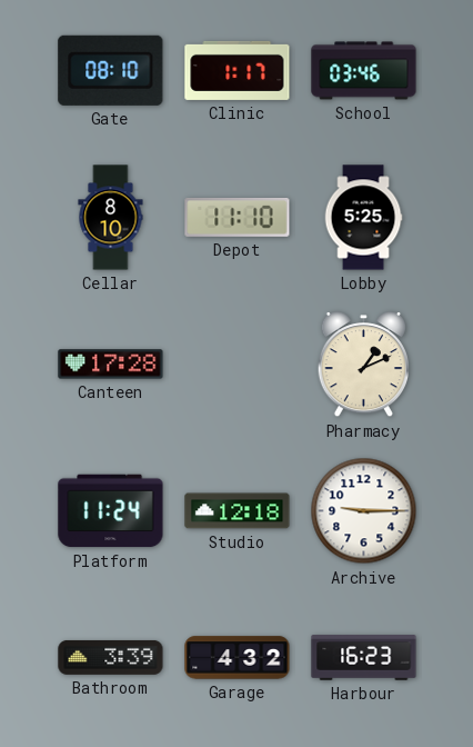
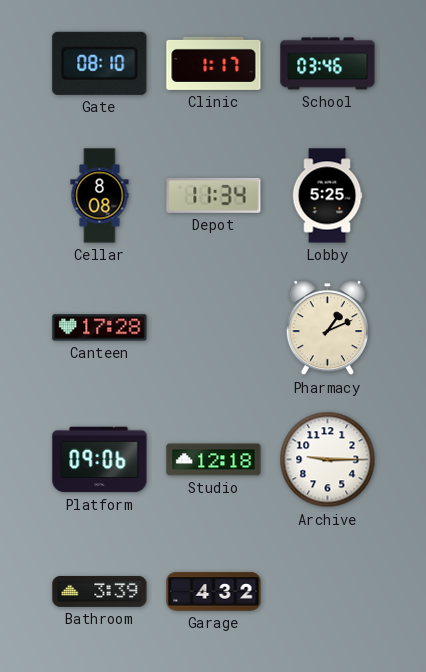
Cellar: 8:10 -> 8:08
Depot: 11:10 -> 11:34
Platform: 11:24 -> 09:06
Harbour: 16:23 -> none
